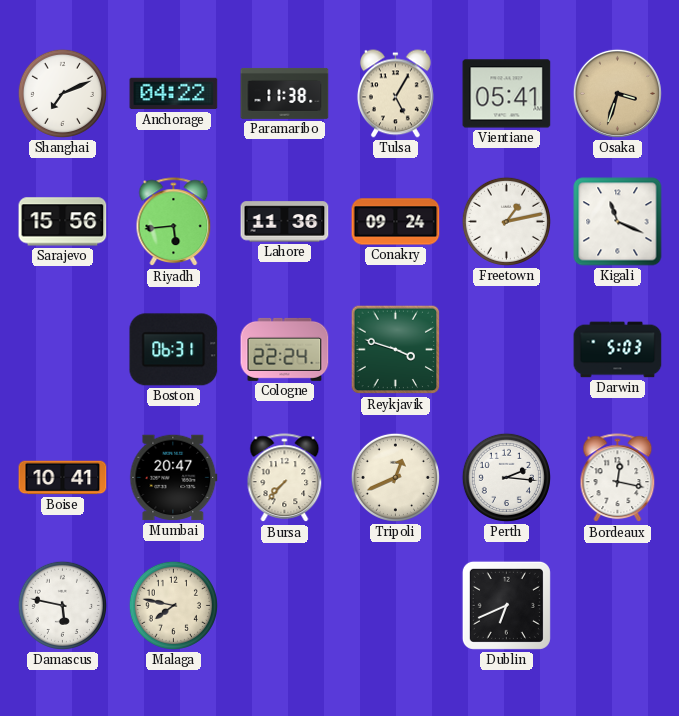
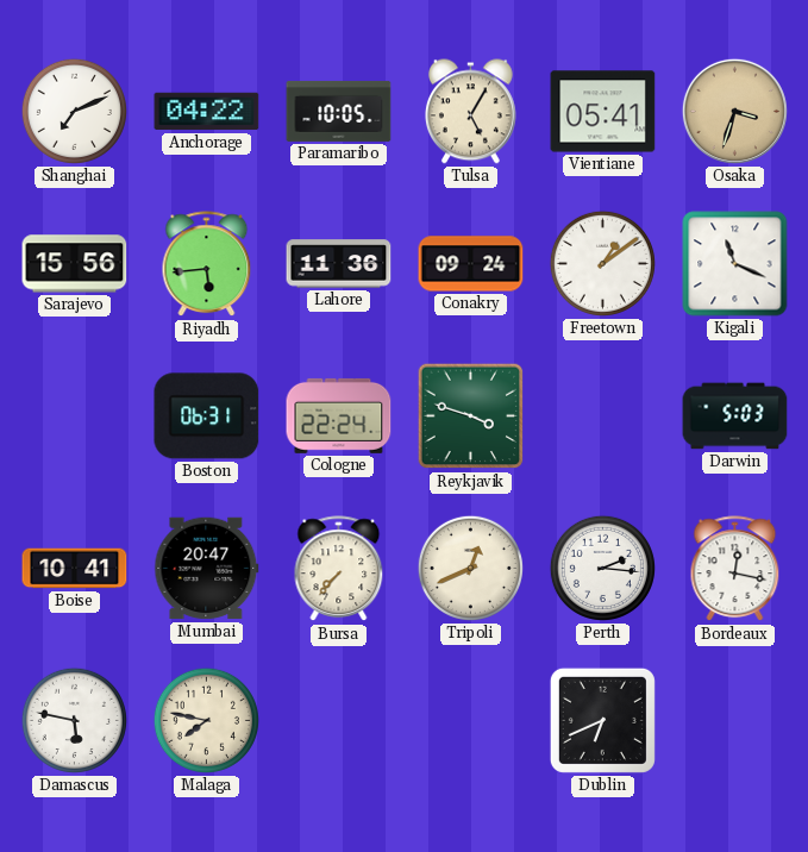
Paramaribo: 11:38 -> 10:05
Freetown: 1:13 -> 1:09
